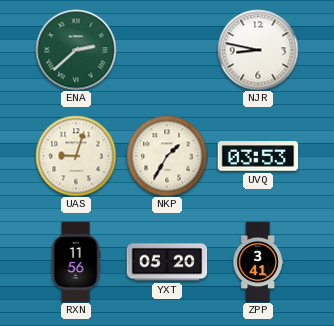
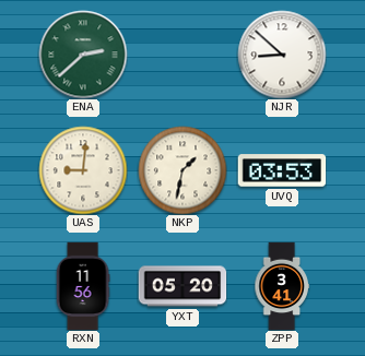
NJR: 8:47 -> 8:52
UAS: 9:03 -> 9:01
NKP: 1:35 -> 1:32
